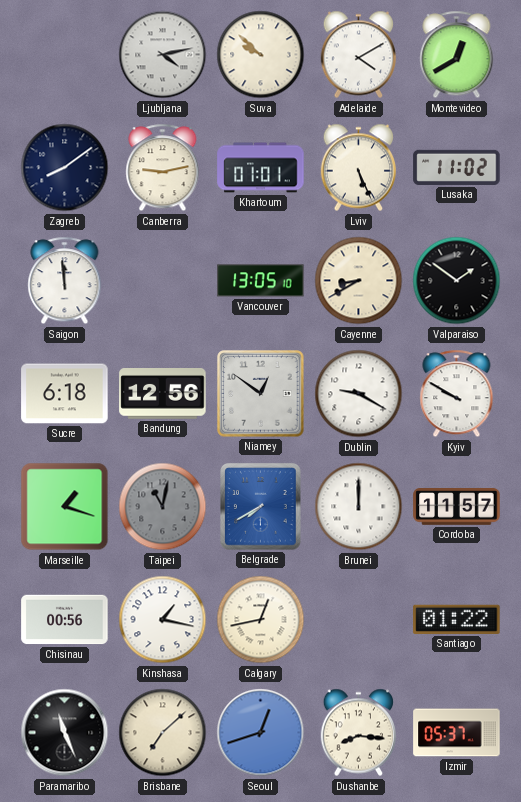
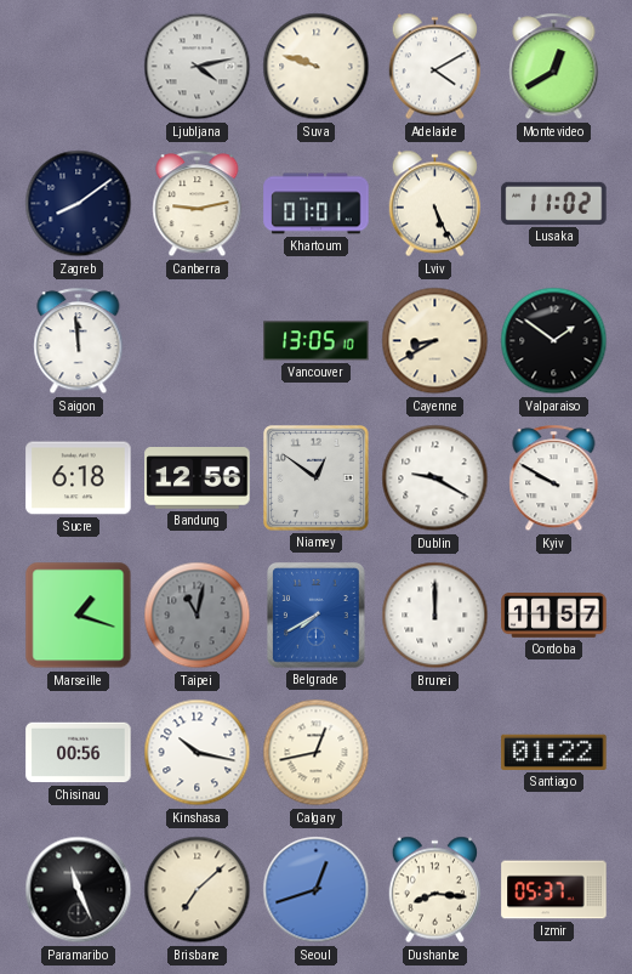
Suva: 9:52 -> 9:48
Kinshasa: 1:17 -> 10:17
